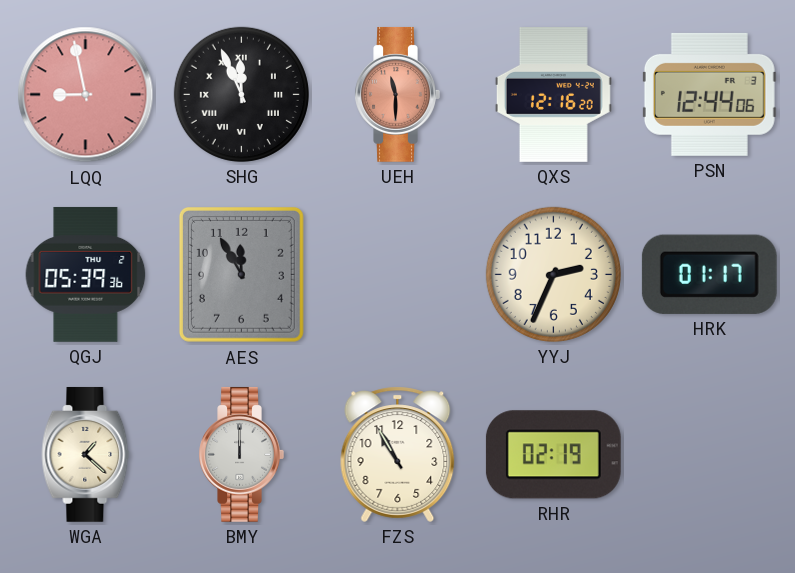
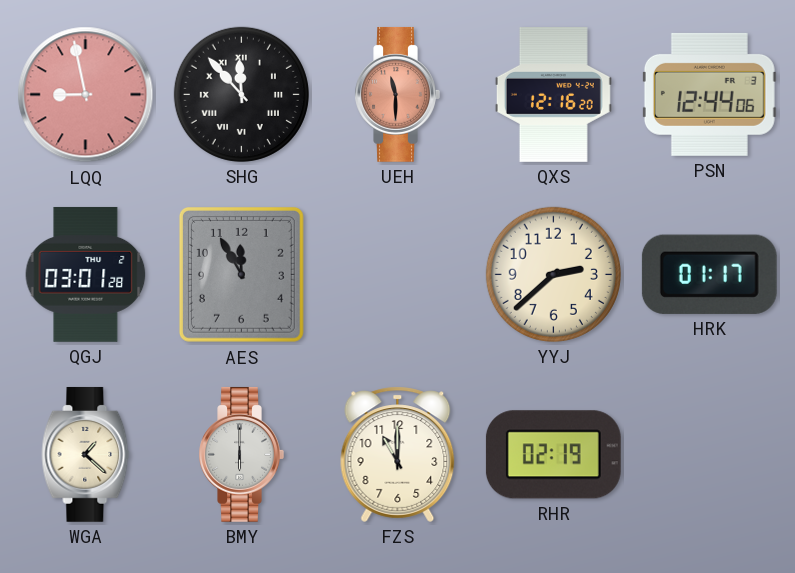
SHG: 11:56 -> 11:53
QGJ: 05:39 -> 03:01
YYJ: 2:34 -> 2:38
BMY: 12:00 -> 6:00
FZS: 10:55 -> 11:00
